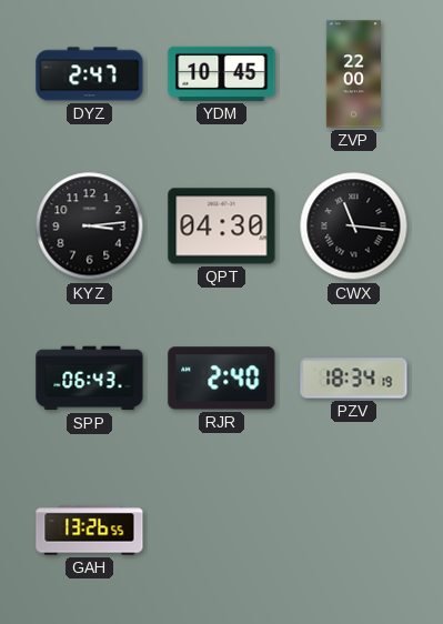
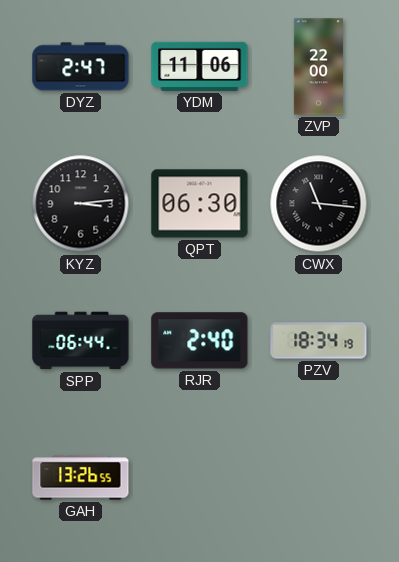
YDM: 10:45 -> 11:06
QPT: 04:30 -> 06:30
SPP: 06:43 -> 06:44
